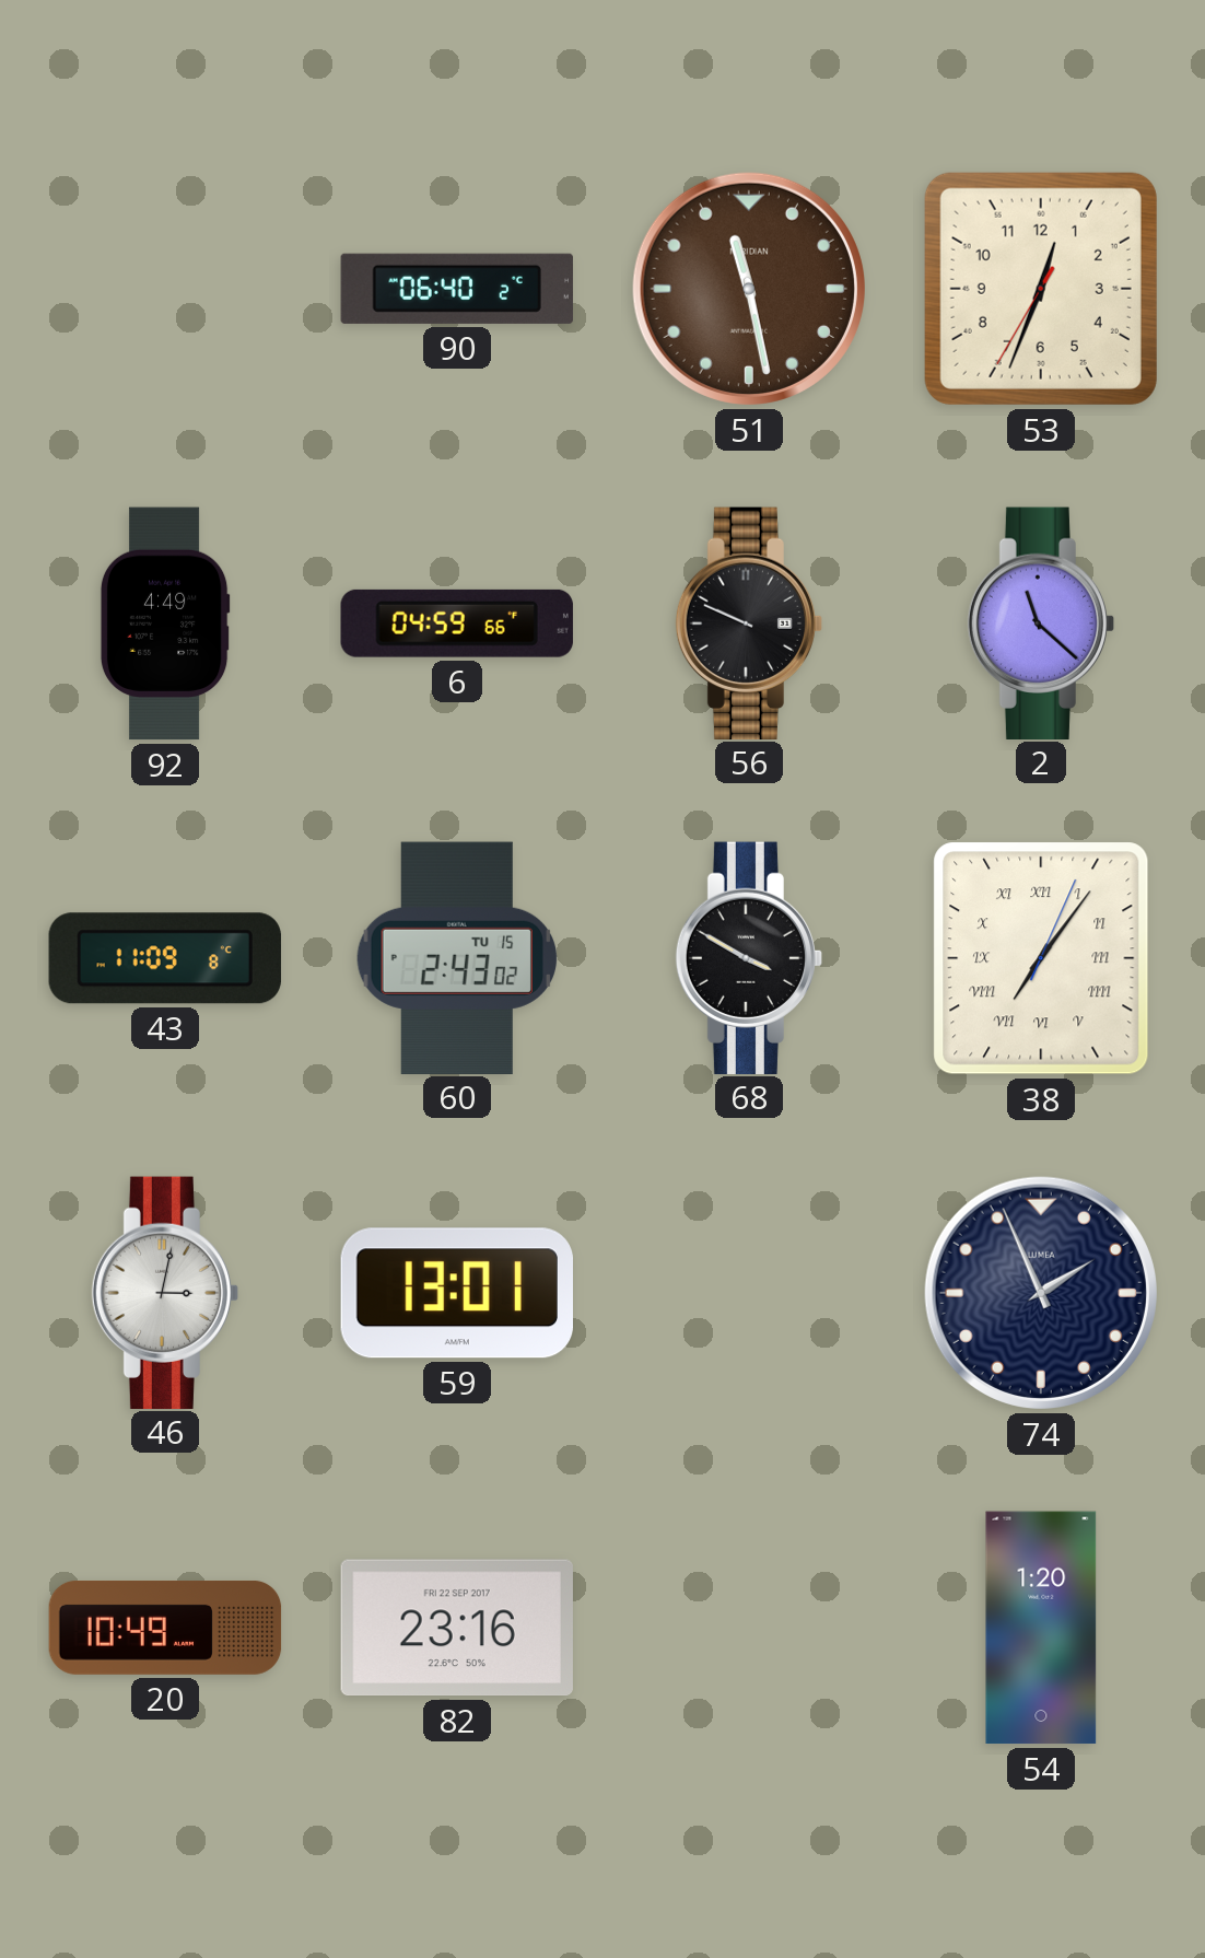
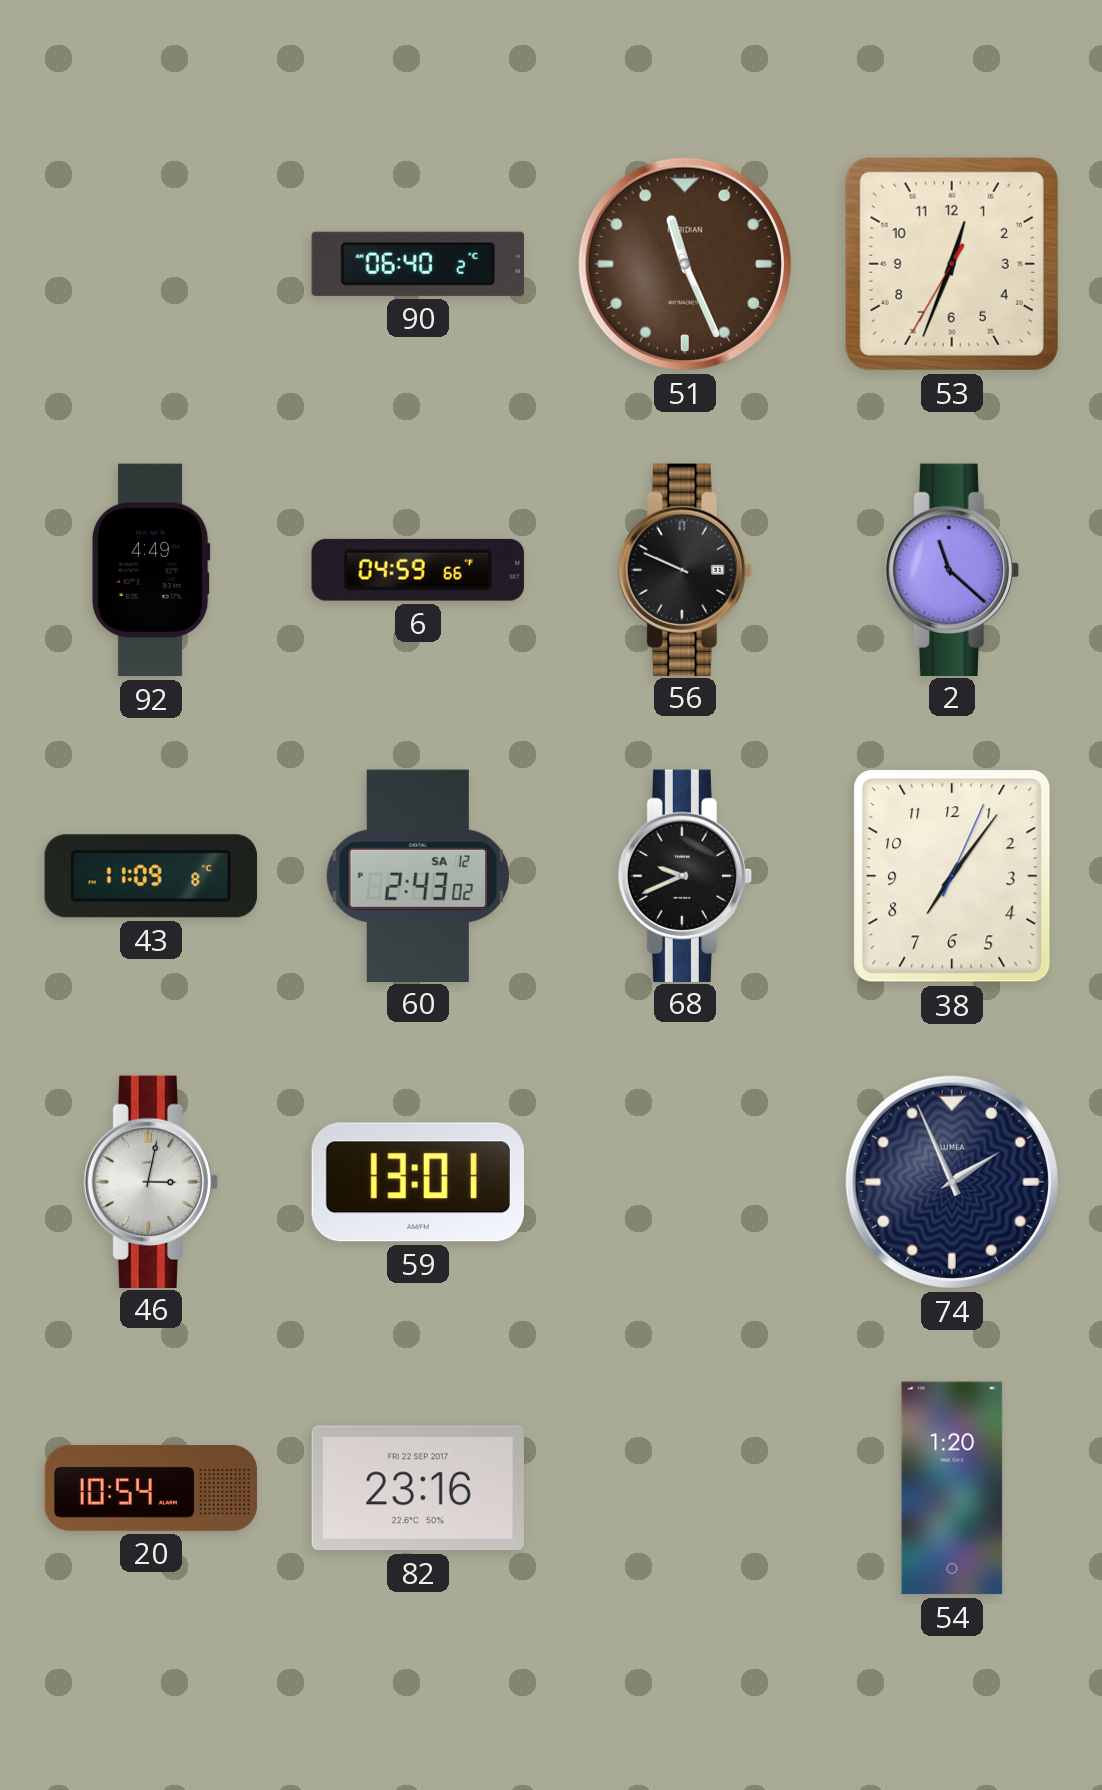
51: 11:28 -> 11:26
60 date: TU 15 -> SA 12
68: 3:50 -> 9:41
38 numerals: Roman -> Arabic
20: 10:49 -> 10:54
